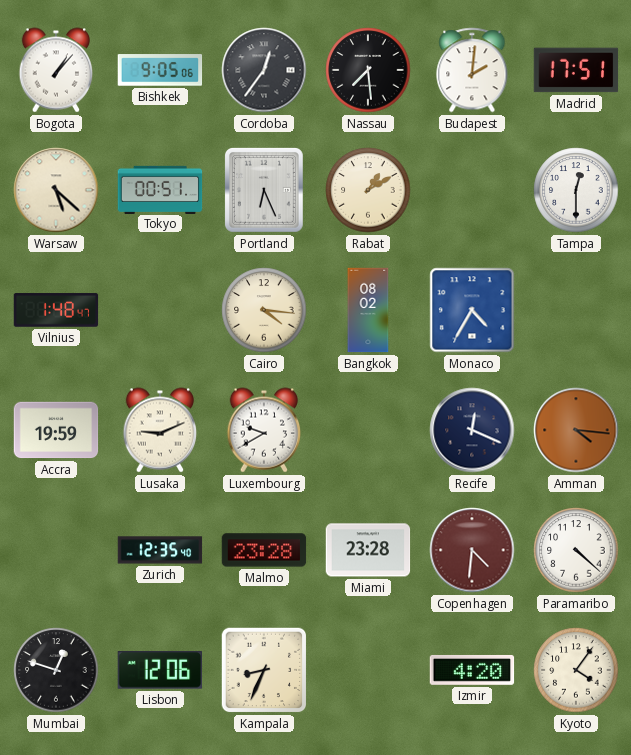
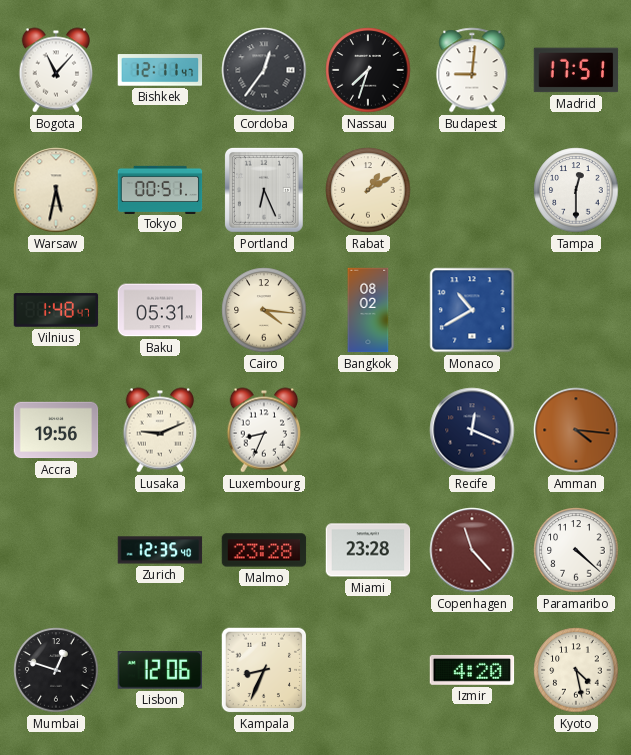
Bogota: 1:07 -> 11:07
Bishkek: 9:05 -> 12:11
Nassau: 7:29 -> 7:33
Budapest: 2:01 -> 9:01
Warsaw: 5:22 -> 5:32
Baku: none -> 05:31
Monaco: 4:35 -> 10:40
Accra: 19:59 -> 19:56
Luxembourg: 9:40 -> 8:34
Copenhagen: 4:31 -> 11:23
Kyoto: 4:06 -> 4:28
